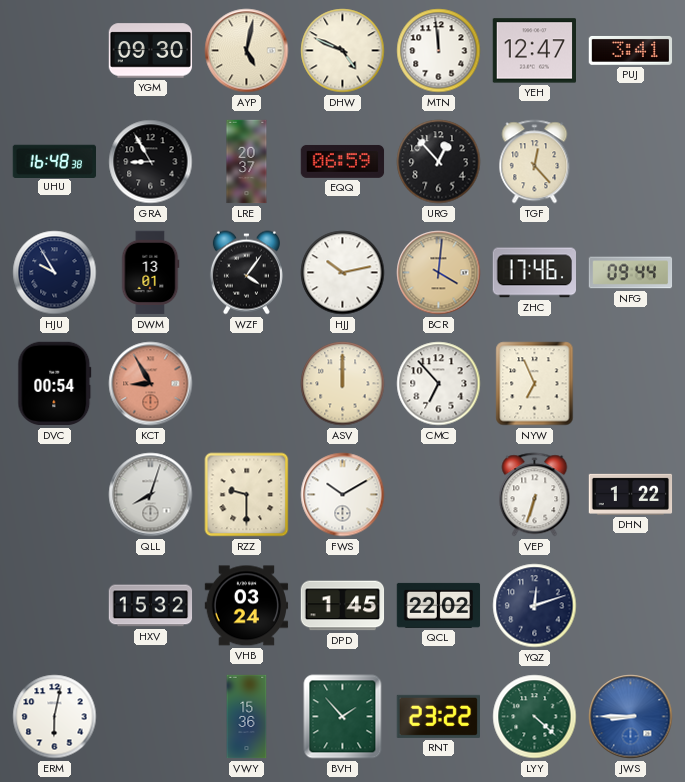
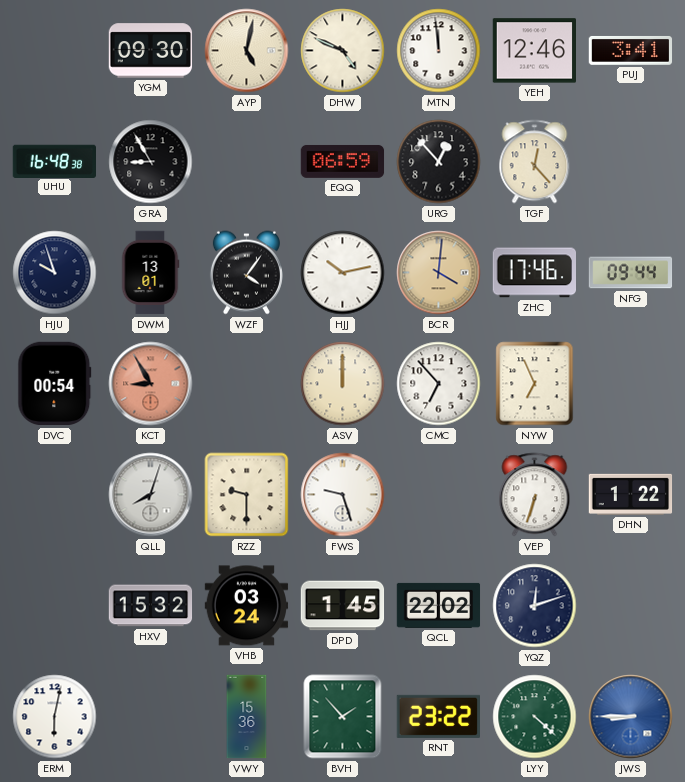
YEH: 12:47 -> 12:46
LRE: 20:37 -> none
HJU: 9:55 -> 9:57
FWS: 10:10 -> 9:27
